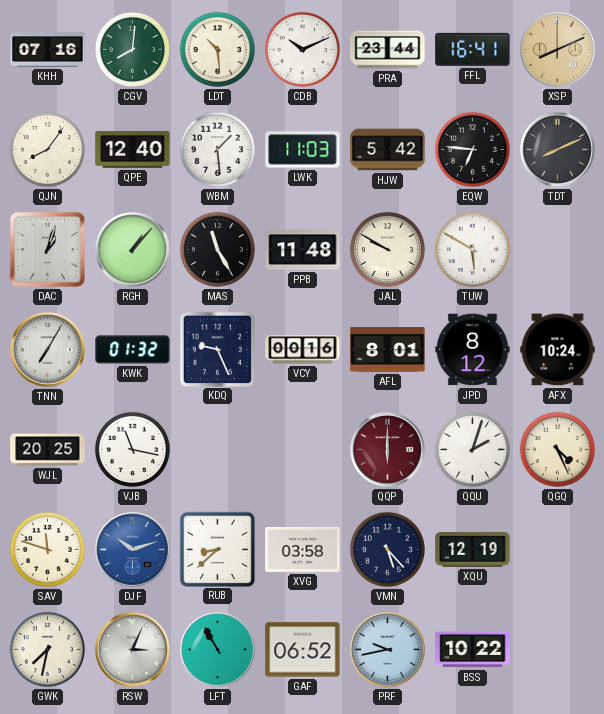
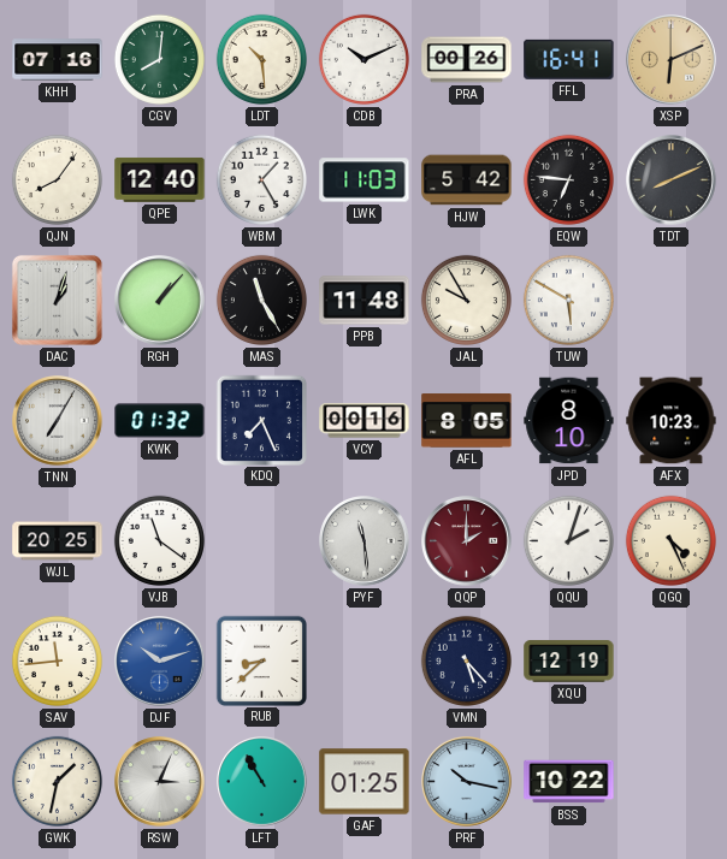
PRA: 23:44 -> 00:26
XSP: 8:11 -> 6:11
WBM: 1:29 -> 1:25
JAL: 9:50 -> 9:55
KDQ: 9:26 -> 7:26
AFL: 8:01 -> 8:05
JPD: 8:12 -> 8:10
AFX: 10:24 -> 10:23
VJB: 11:17 -> 11:21
PYF: none -> 11:29
QQP: 6:00 -> 2:00
SAV: 11:48 -> 11:44
XVG: 03:58 -> none
GWK: 7:32 -> 1:32
GAF: 06:52 -> 01:25
PRF: 9:43 -> 10:17
